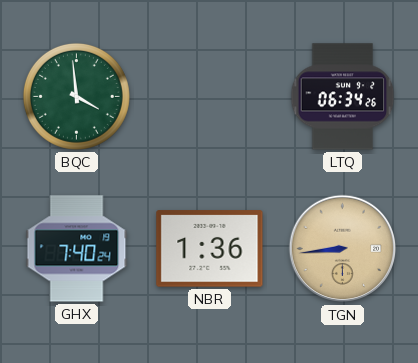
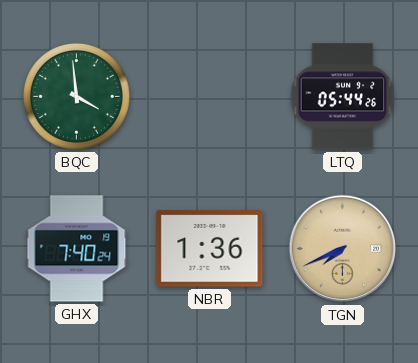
LTQ: 06:34 -> 05:44
TGN: 8:44 -> 7:41
